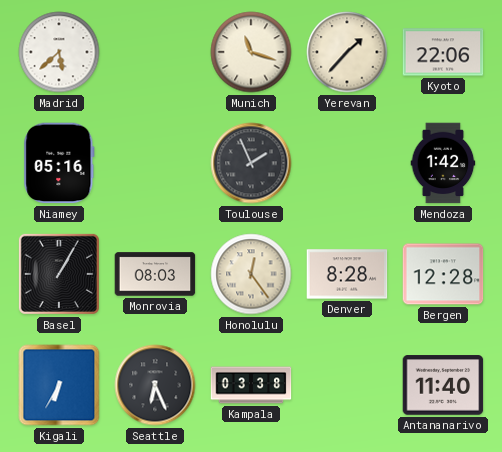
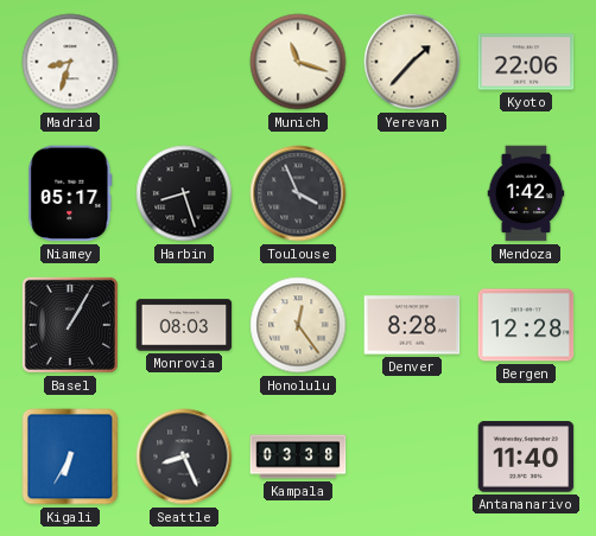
Madrid: 5:38 -> 8:33
Niamey: 05:16 -> 05:17
Harbin: none -> 8:27
Toulouse: 1:56 -> 3:56
Seattle: 6:26 -> 8:26
